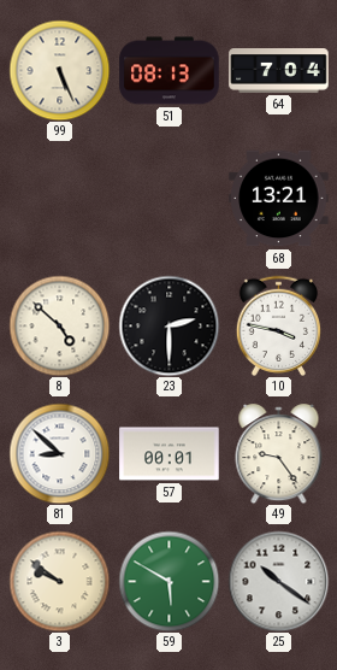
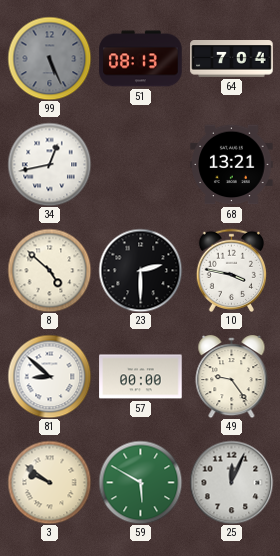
99 dial: cream -> grey
34: none -> 12:43
57: 00:01 -> 00:00
25: 10:21 -> 12:04
